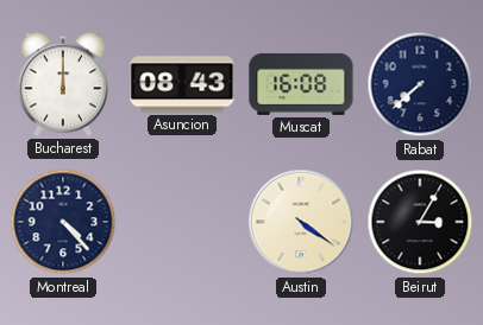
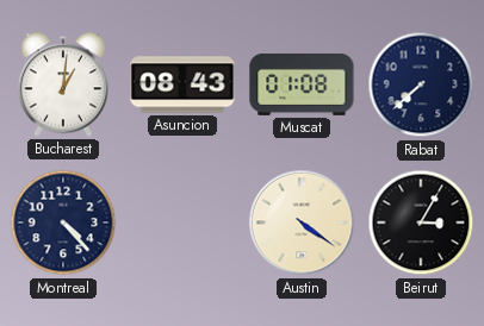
Bucharest: 12:00 -> 1:01
Muscat: 16:08 -> 01:08
